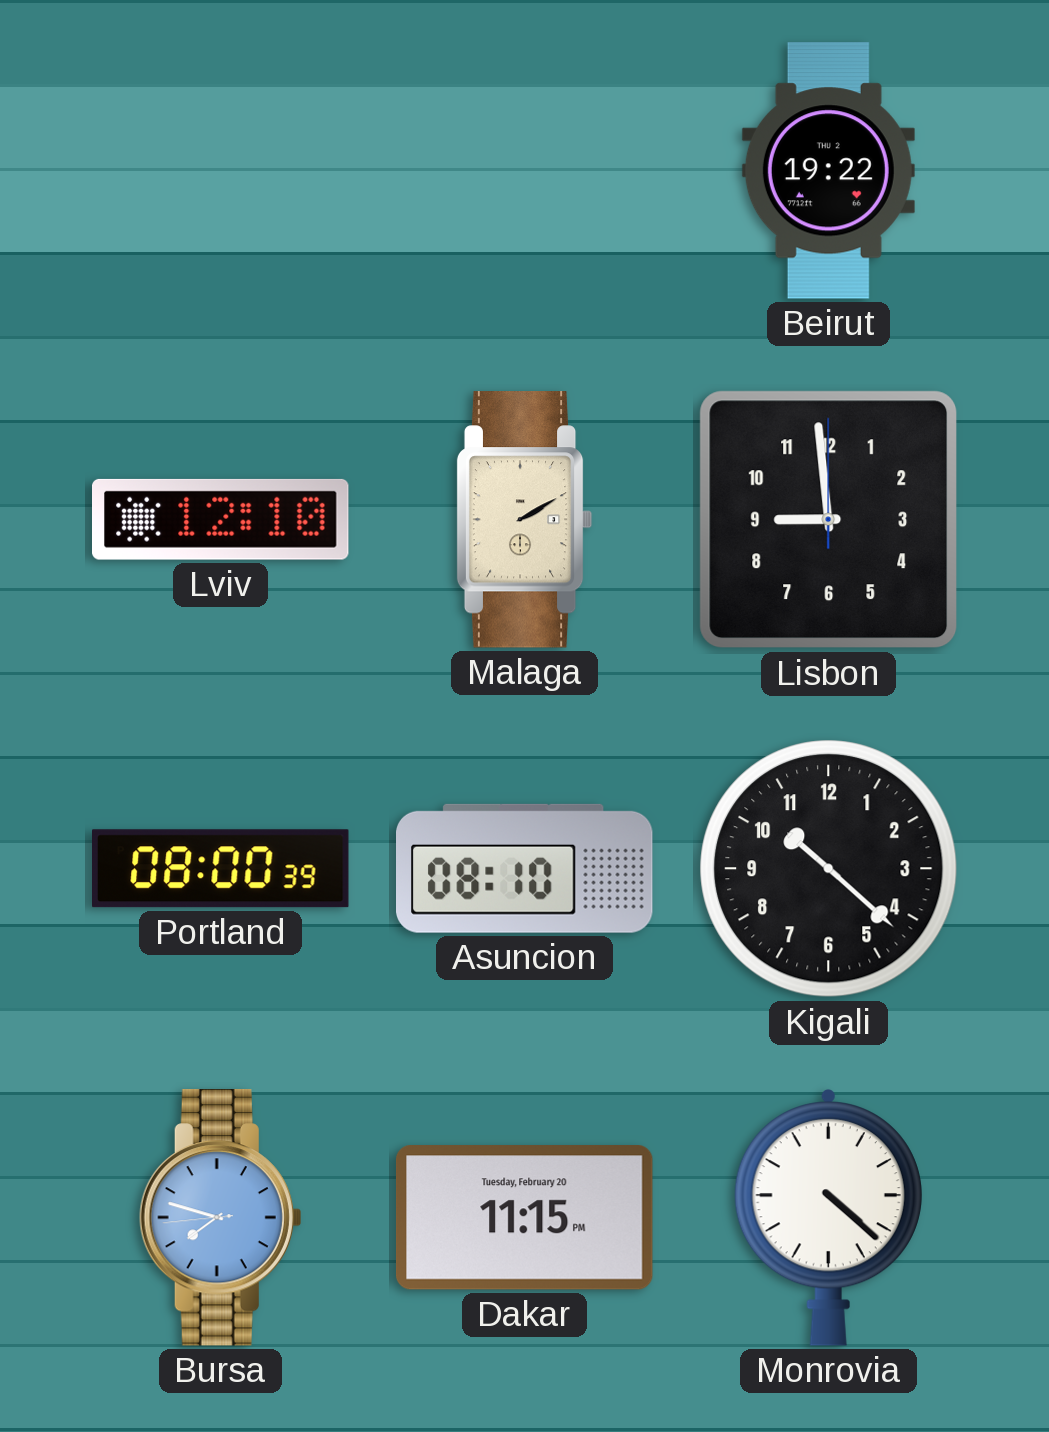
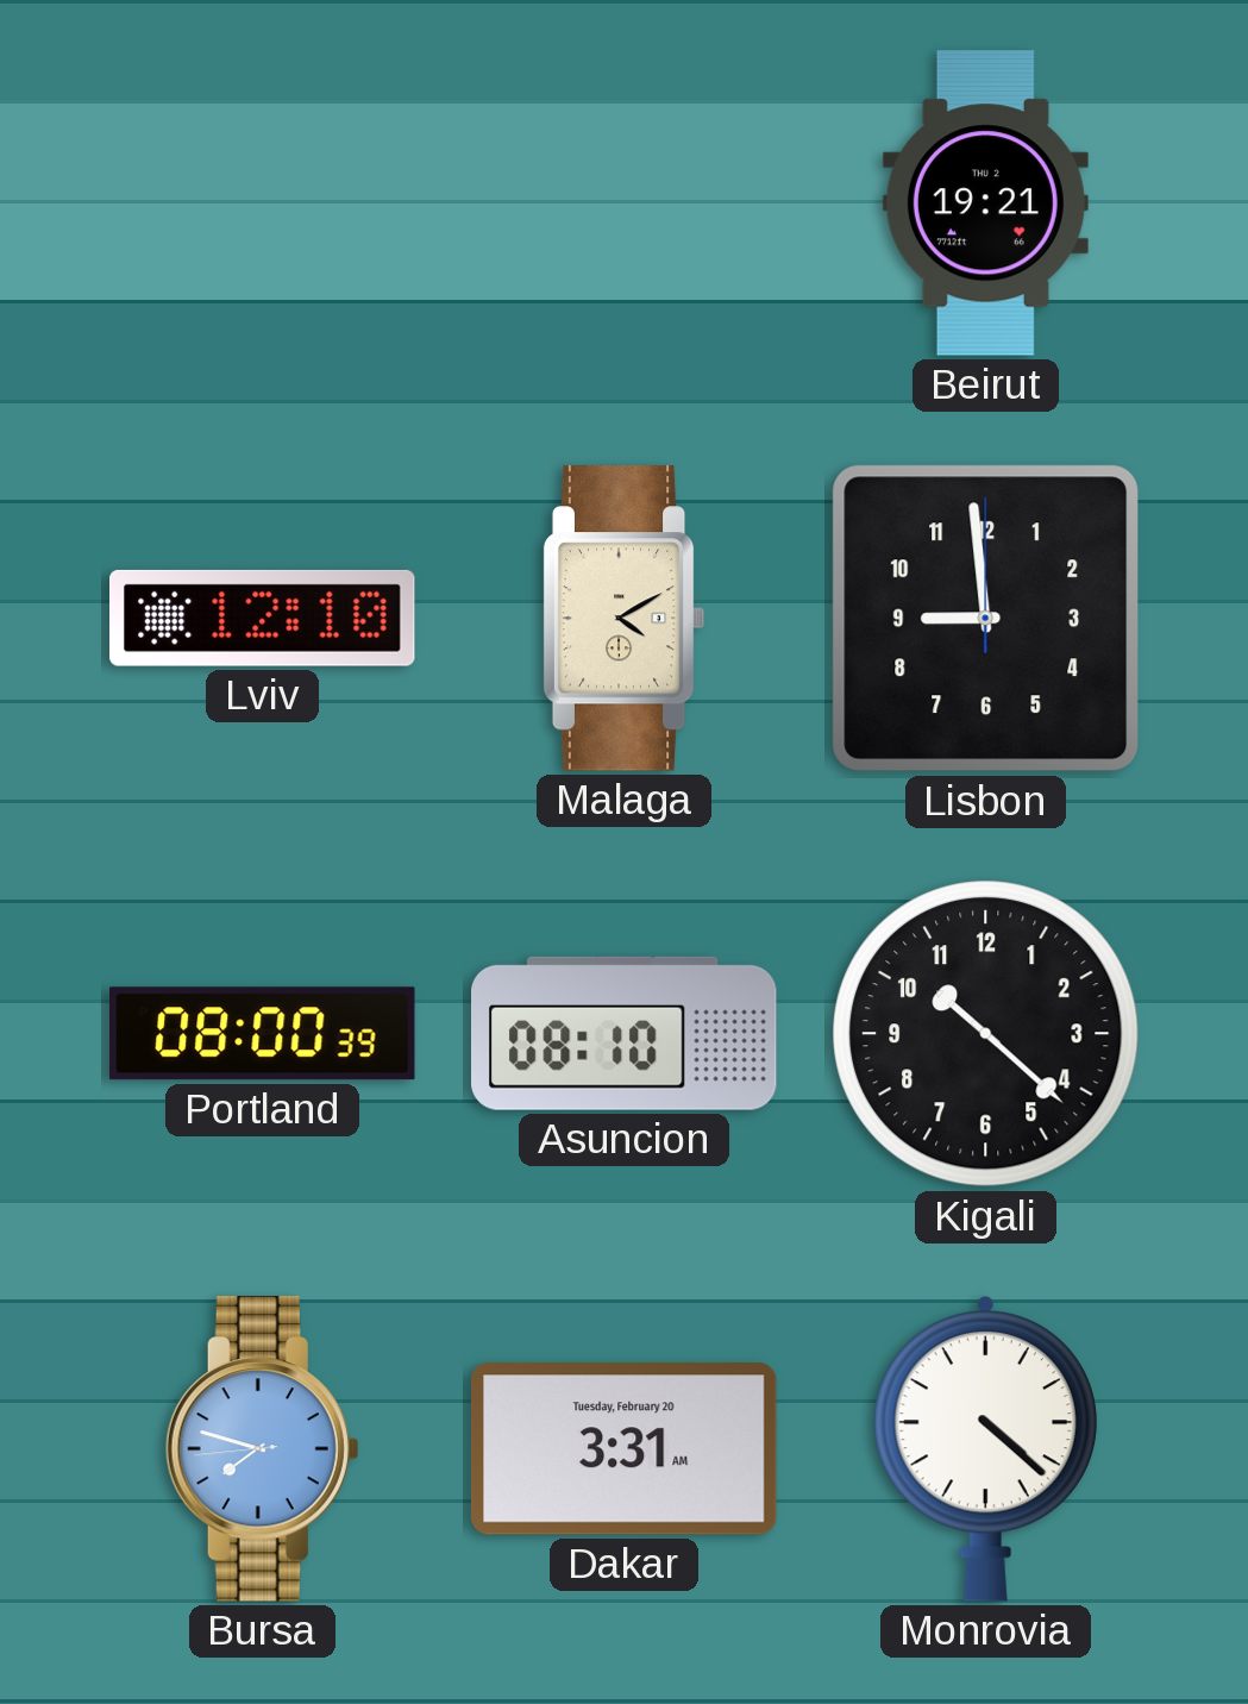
Beirut: 19:22 -> 19:21
Malaga: 2:10 -> 4:10
Dakar: 11:15 -> 3:31
